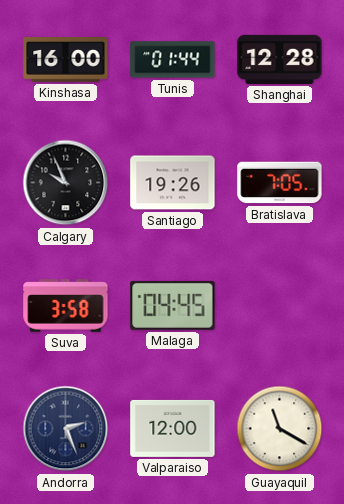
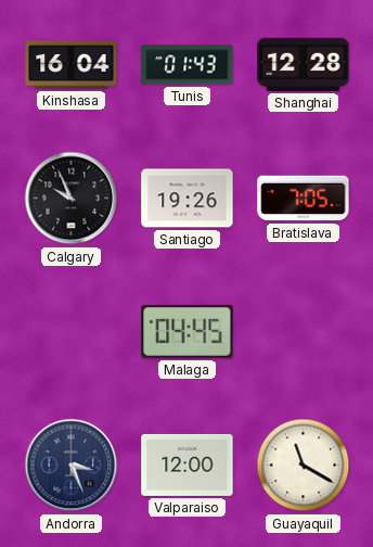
Kinshasa: 16:00 -> 16:04
Tunis: 01:44 -> 01:43
Suva: 3:58 -> none
Andorra: 2:26 -> 3:26
